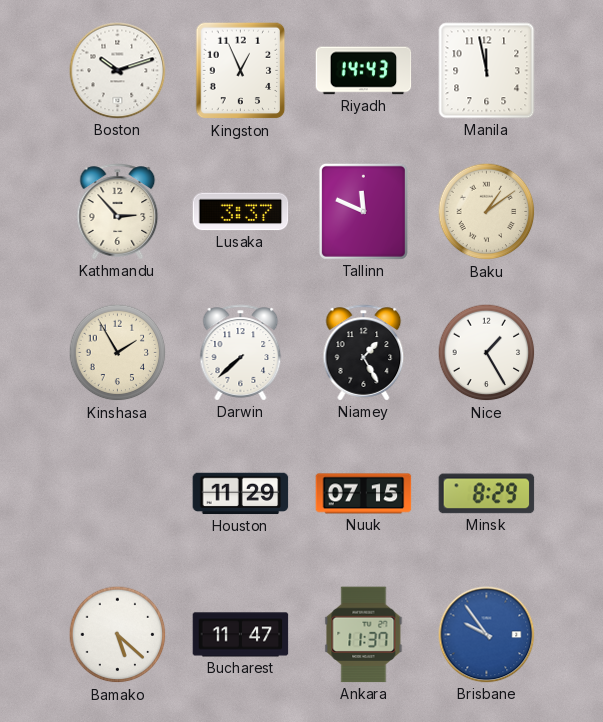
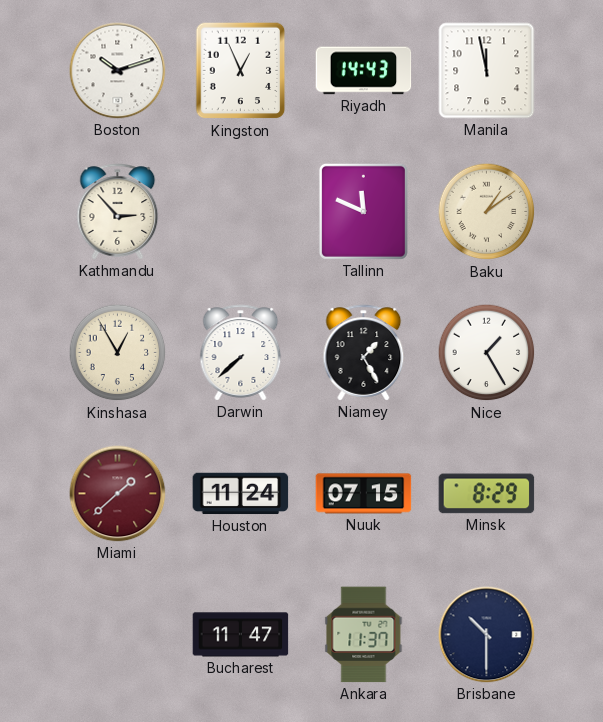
Lusaka: 3:37 -> none
Kinshasa: 1:55 -> 12:55
Miami: none -> 1:38
Houston: 11:29 -> 11:24
Bamako: 5:22 -> none
Brisbane: 9:54 -> 10:30
Brisbane dial: blue -> navy
